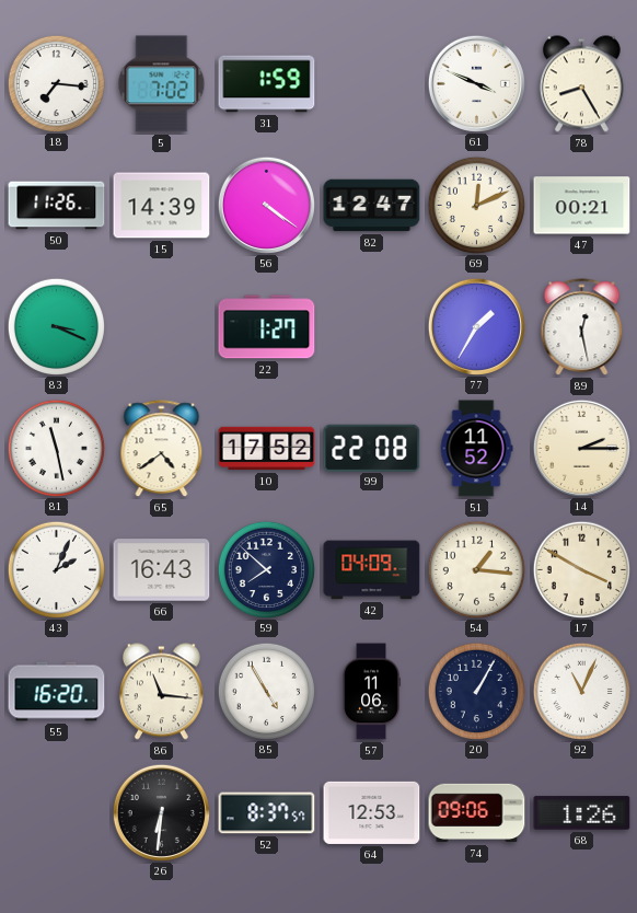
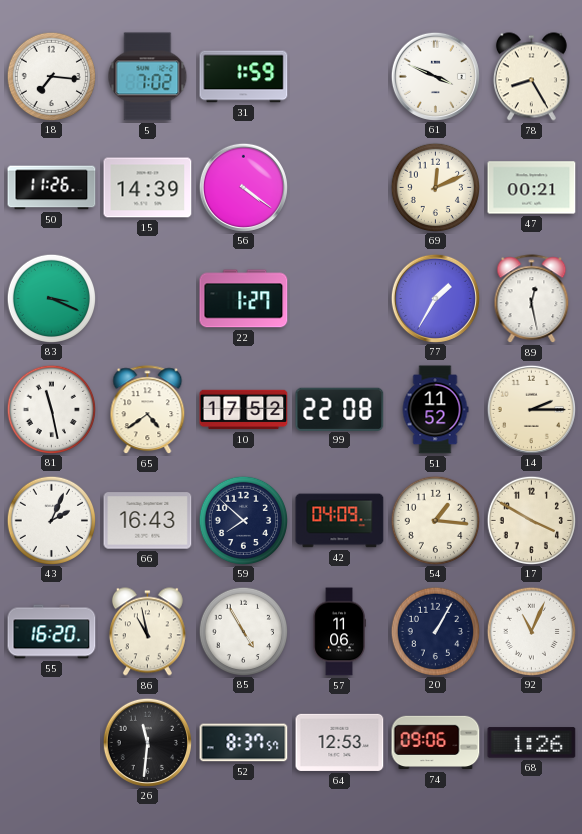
82: 12:47 -> none
86: 11:16 -> 10:58
26: 6:31 -> 11:31
